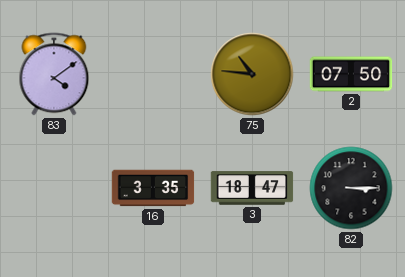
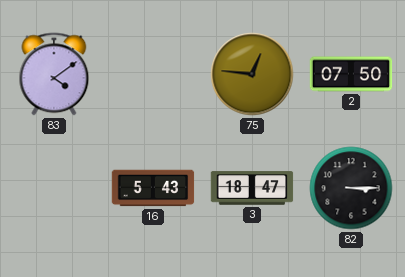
75: 10:46 -> 12:46
16: 3:35 -> 5:43
